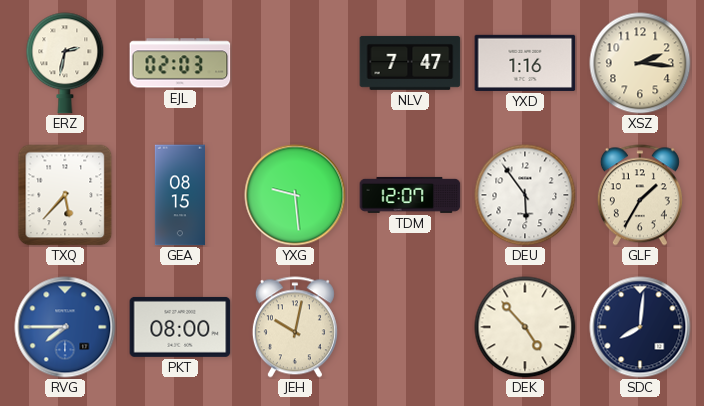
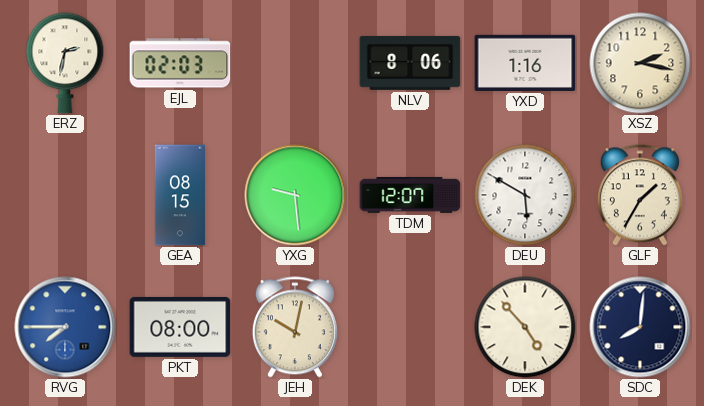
NLV: 7:47 -> 8:06
XSZ: 2:16 -> 2:17
TXQ: 5:37 -> none
DEU: 5:54 -> 5:50
